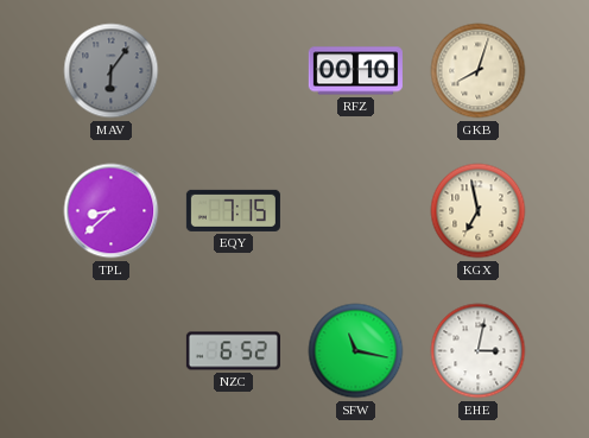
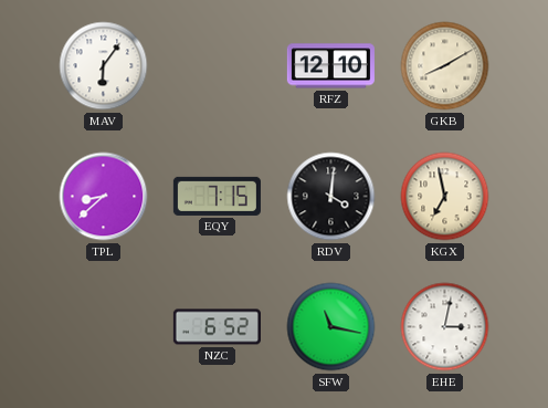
MAV dial: grey -> white
RFZ: 00:10 -> 12:10
GKB: 8:03 -> 8:10
RDV: none -> 4:01
